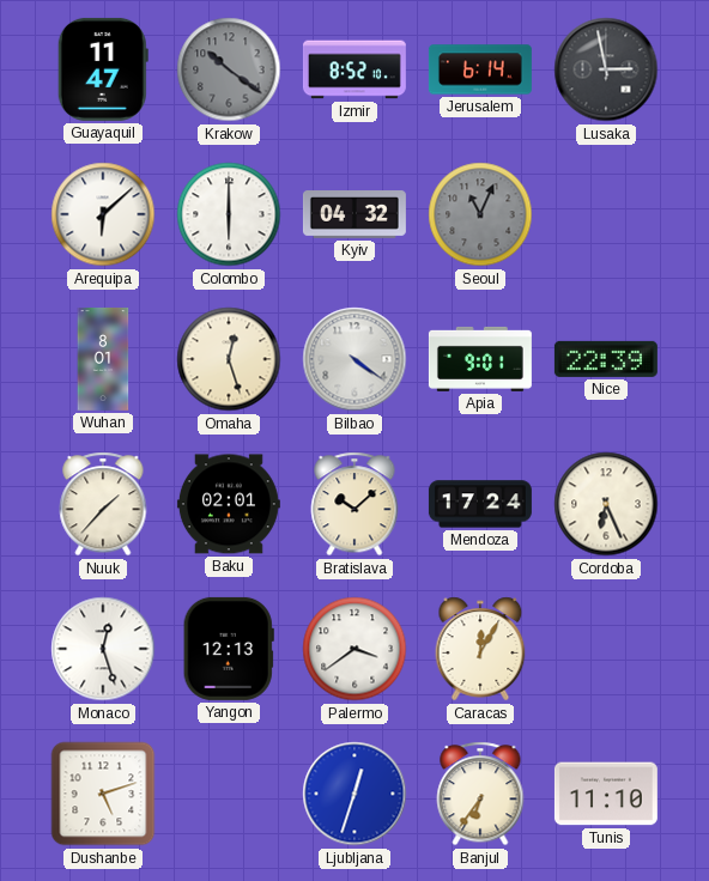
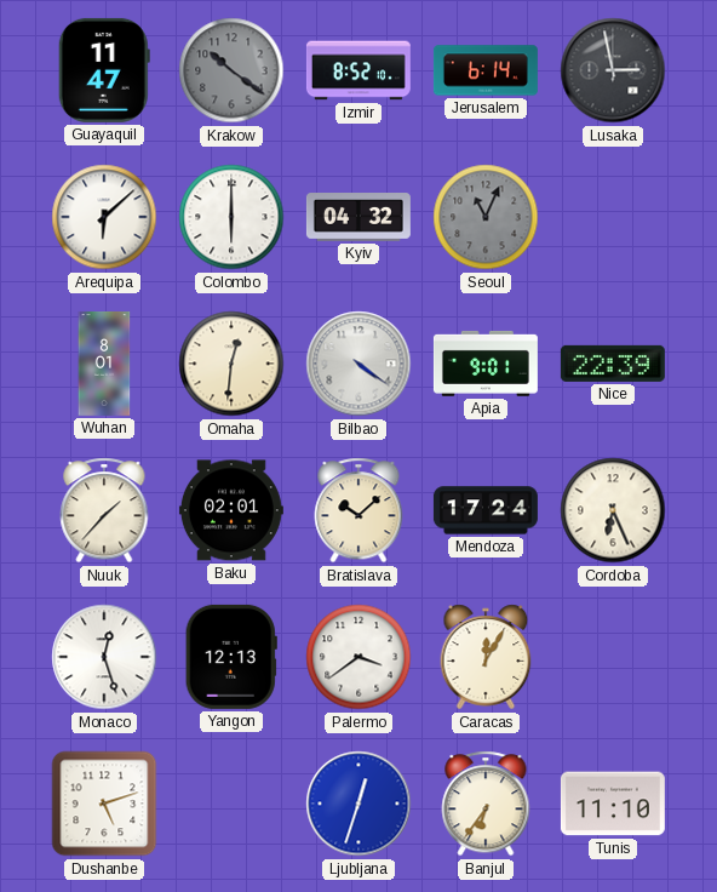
Omaha: 12:27 -> 12:31
